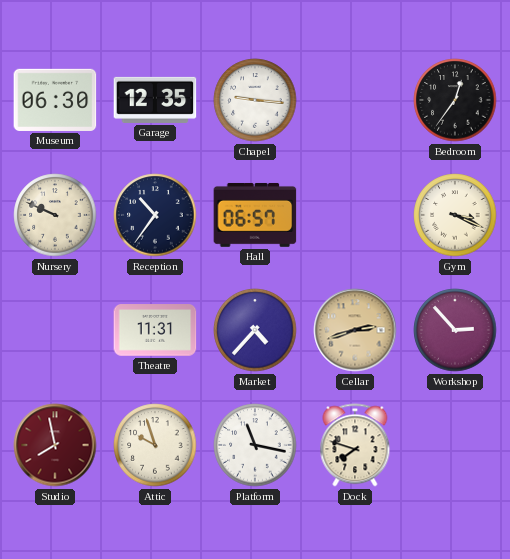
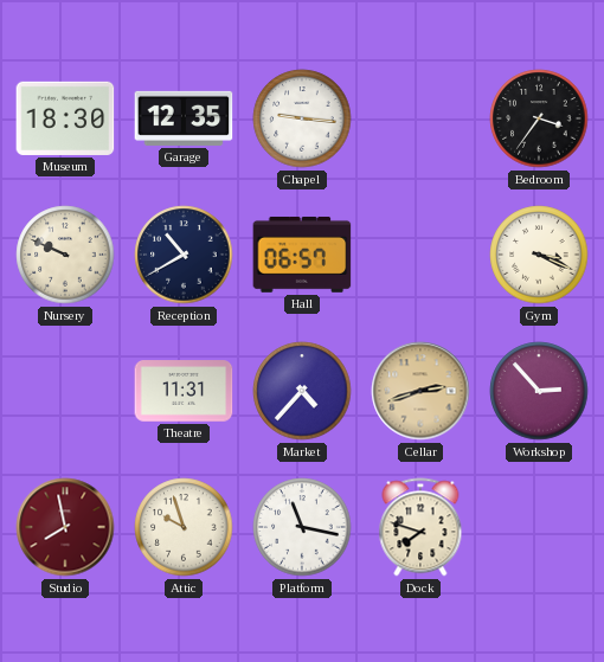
Museum: 06:30 -> 18:30
Bedroom: 12:36 -> 3:36
Reception: 10:36 -> 10:40
